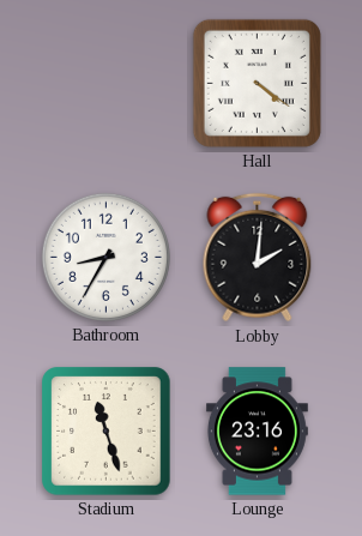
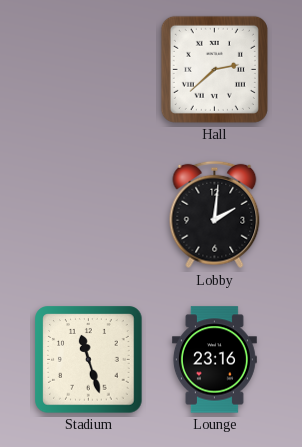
Hall: 4:21 -> 2:38
Bathroom: 8:35 -> none
